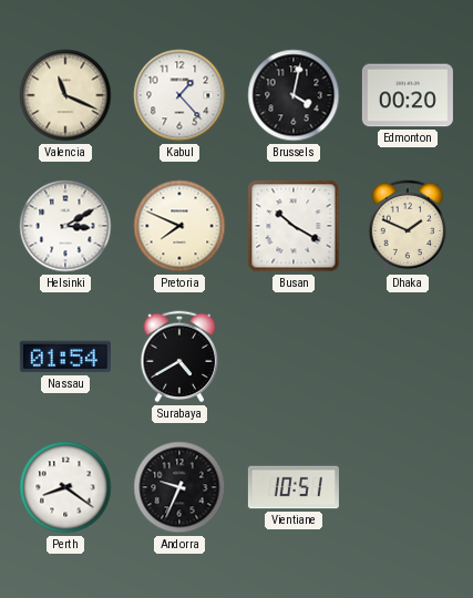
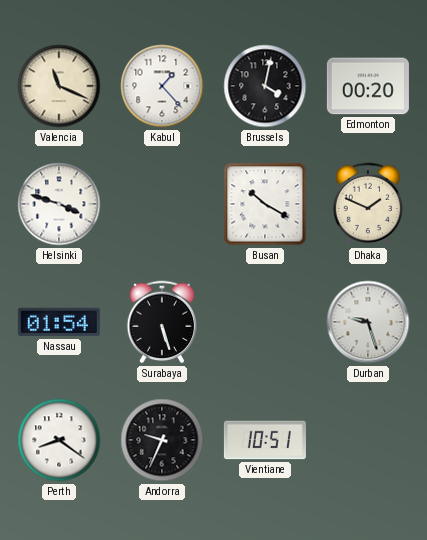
Helsinki: 3:10 -> 3:48
Pretoria: 7:49 -> none
Surabaya: 4:40 -> 5:27
Durban: none -> 9:27
